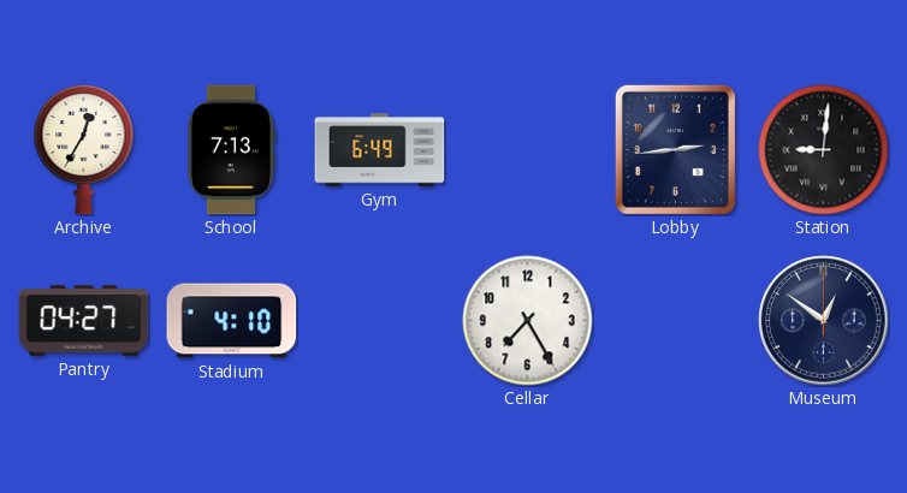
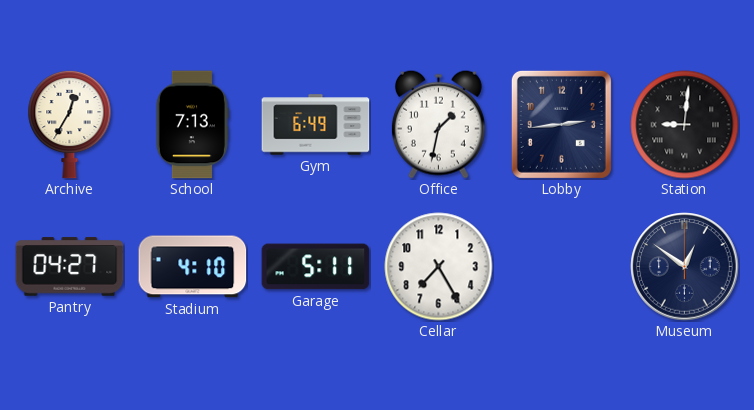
Office: none -> 1:32
Garage: none -> 5:11
